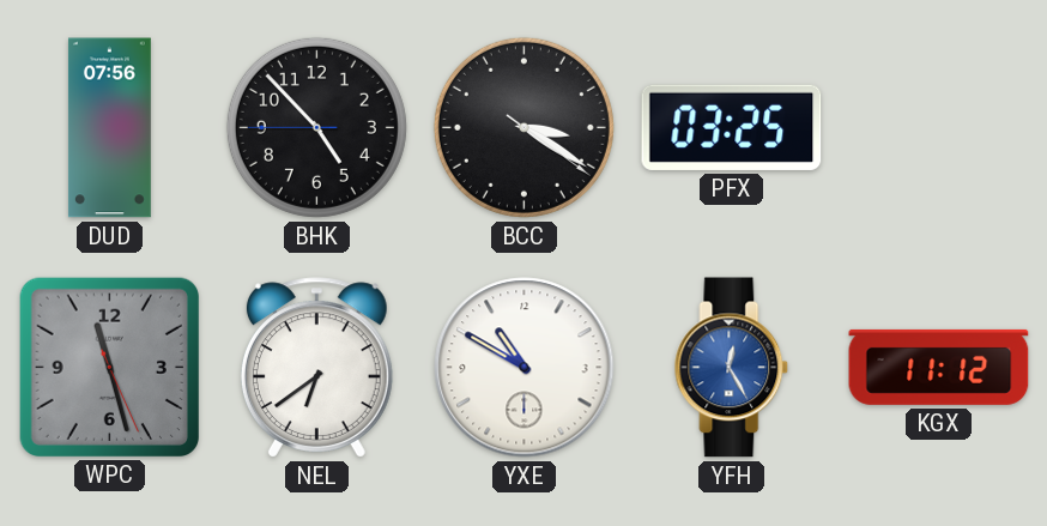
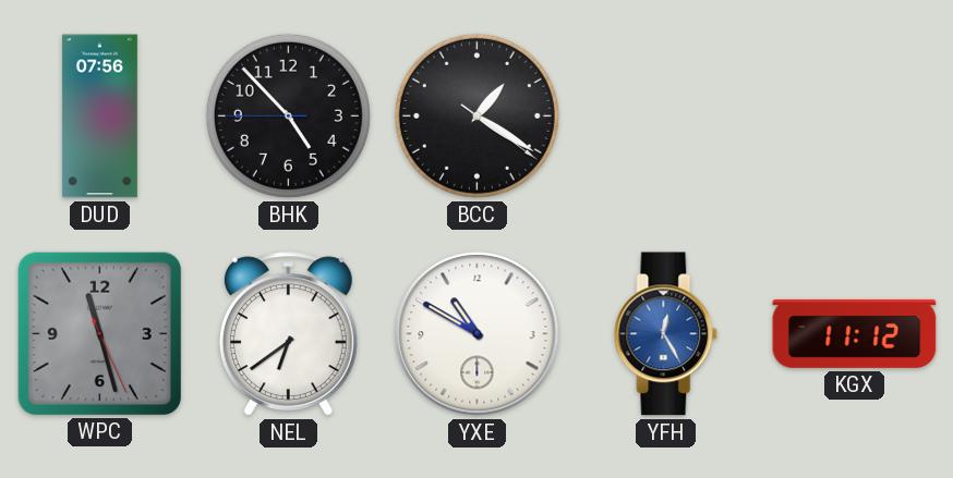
BCC: 3:20 -> 1:20
PFX: 03:25 -> none
